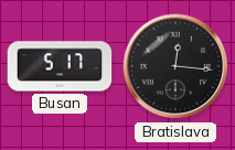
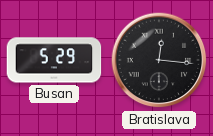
Busan: 5:17 -> 5:29
